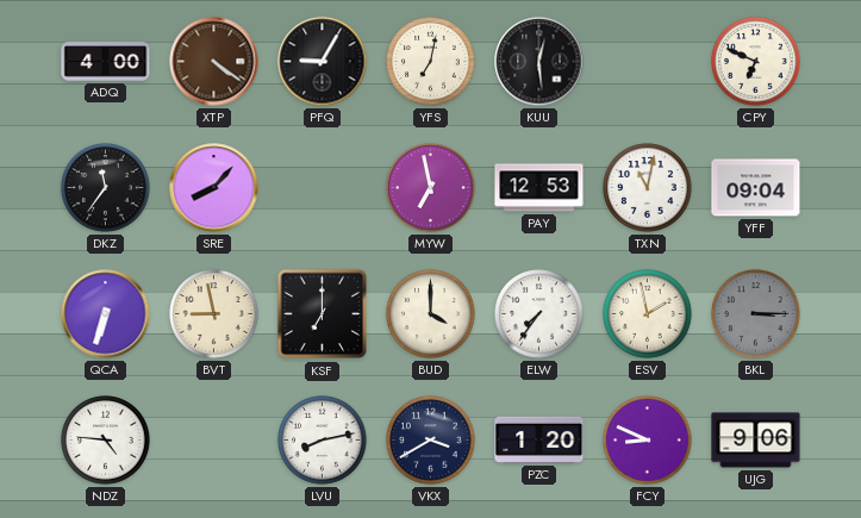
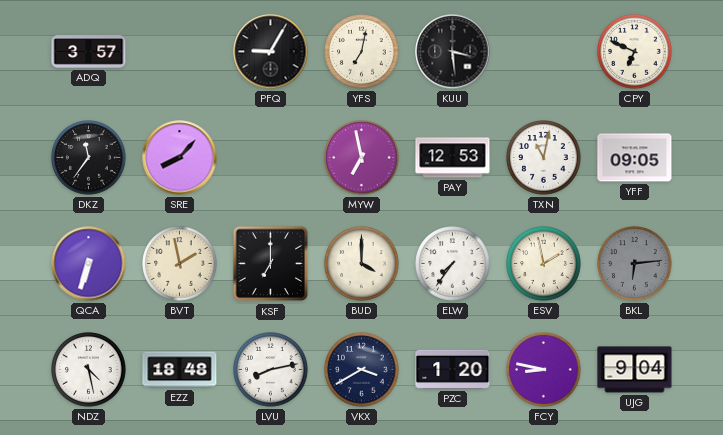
ADQ: 4:00 -> 3:57
XTP: 4:21 -> none
KUU: 12:29 -> 3:29
YFF: 09:04 -> 09:05
BVT: 8:58 -> 1:58
BKL: 3:15 -> 6:14
NDZ: 4:46 -> 4:28
EZZ: none -> 18:48
FCY: 8:49 -> 8:47
UJG: 9:06 -> 9:04
